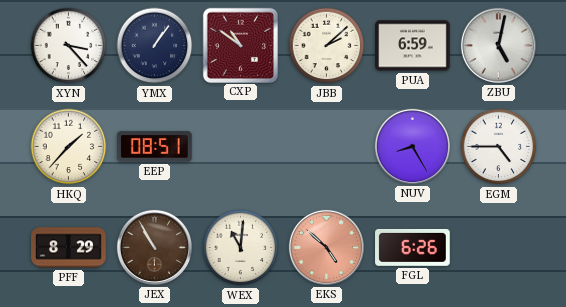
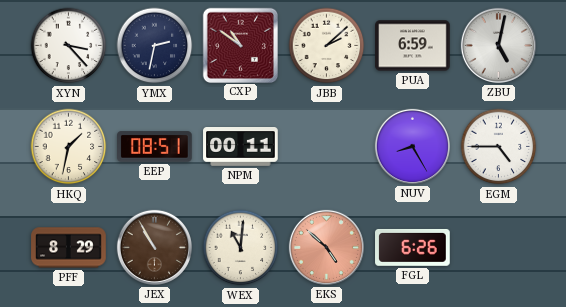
YMX: 1:06 -> 2:32
HKQ: 1:37 -> 1:32
NPM: none -> 00:11
